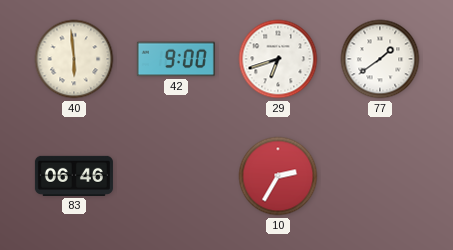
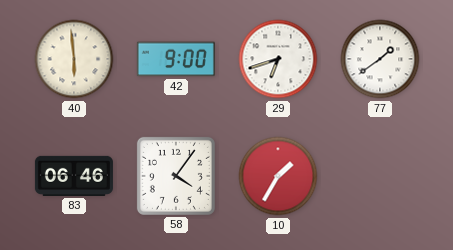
58: none -> 4:06
10: 2:35 -> 1:35
